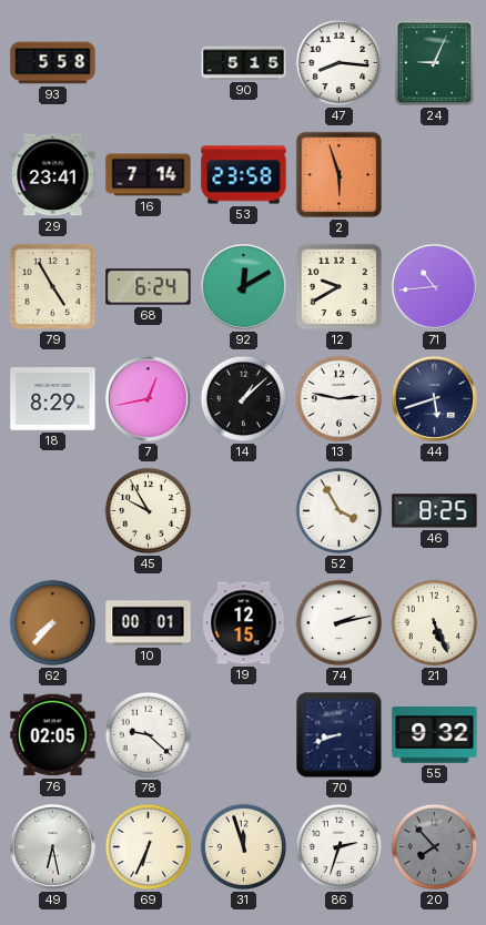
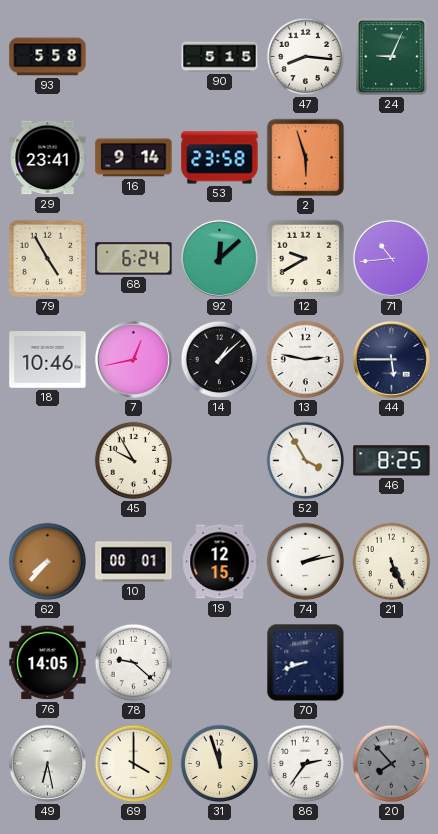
16: 7:14 -> 9:14
92: 12:10 -> 12:08
18: 8:29 -> 10:46
44: 5:42 -> 5:45
76: 02:05 -> 14:05
55: 9:32 -> none
69: 6:34 -> 4:00
86: 2:33 -> 2:36
